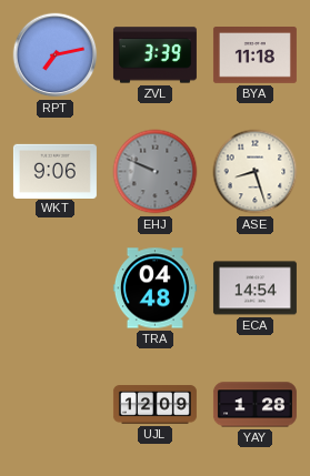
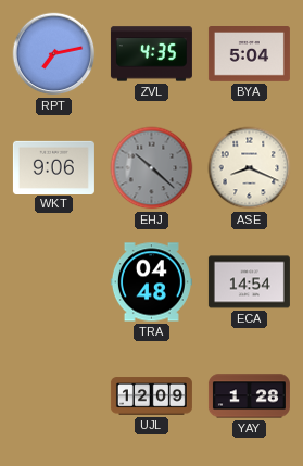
ZVL: 3:39 -> 4:35
BYA: 11:18 -> 5:04
EHJ: 9:49 -> 10:22
ASE: 8:27 -> 8:19
